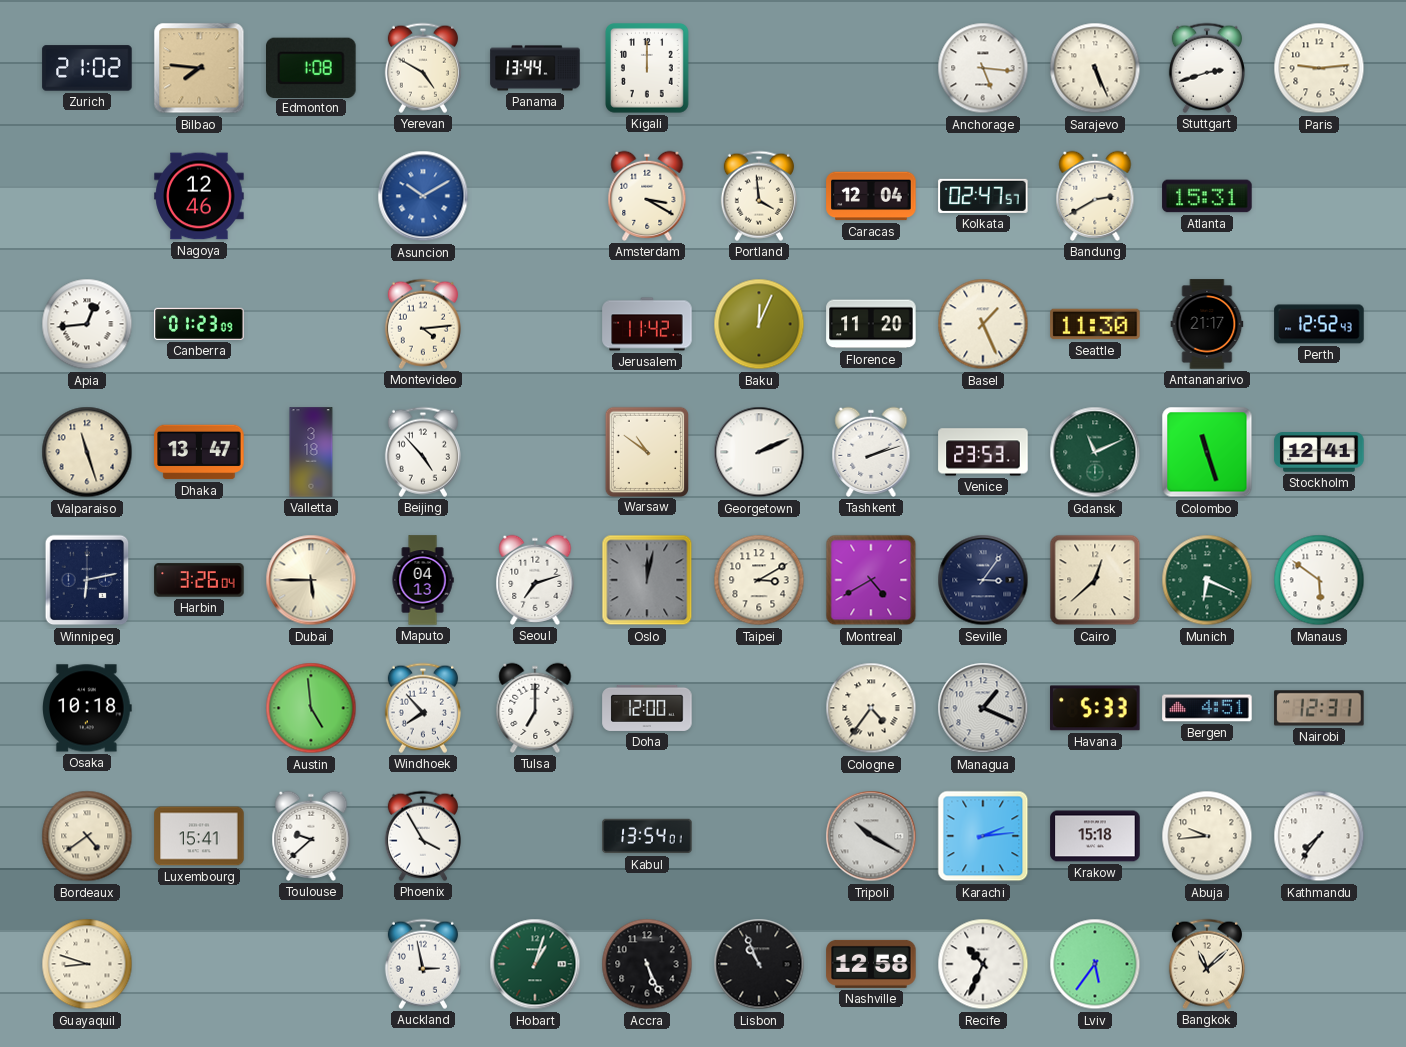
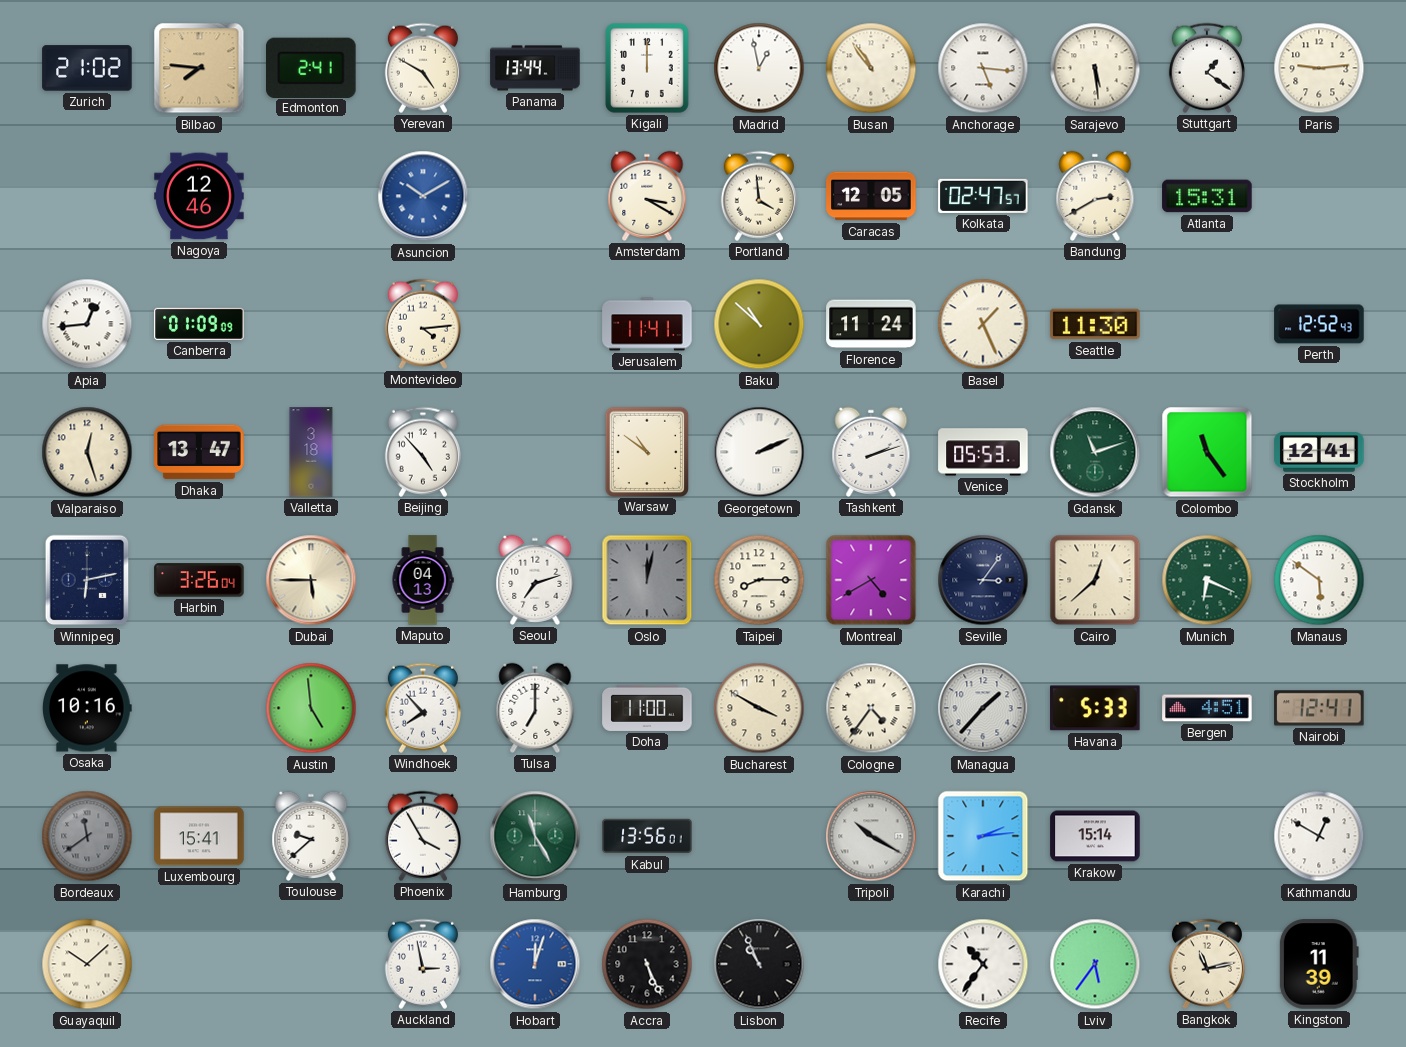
Edmonton: 1:08 -> 2:41
Madrid: none -> 12:58
Busan: none -> 10:54
Sarajevo: 5:26 -> 5:29
Stuttgart: 2:42 -> 1:21
Caracas: 12:04 -> 12:05
Canberra: 01:23 -> 01:09
Jerusalem: 11:42 -> 11:41
Baku: 12:04 -> 10:52
Florence: 11:20 -> 11:24
Antananarivo: 21:17 -> none
Valparaiso: 11:27 -> 12:27
Venice: 23:53 -> 05:53
Gdansk: 11:11 -> 11:12
Colombo: 11:27 -> 11:24
Taipei: 3:10 -> 8:15
Osaka: 10:18 -> 10:16
Doha: 12:00 -> 11:00
Bucharest: none -> 3:50
Managua: 1:19 -> 1:37
Nairobi: 12:31 -> 12:41
Bordeaux: 4:39 -> 11:39
Bordeaux dial: cream -> grey
Hamburg: none -> 11:25
Kabul: 13:54 -> 13:56
Krakow: 15:18 -> 15:14
Abuja: 9:44 -> none
Kathmandu: 7:36 -> 12:50
Guayaquil: 8:48 -> 10:08
Hobart: 1:03 -> 12:03
Hobart dial: green -> blue
Nashville: 12:58 -> none
Recife: 10:34 -> 10:36
Bangkok: 11:08 -> 11:13
Kingston: none -> 11:39
